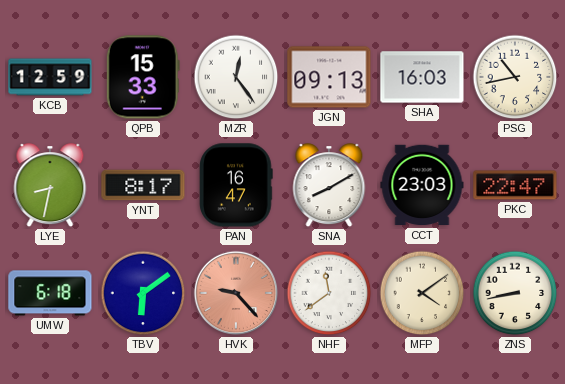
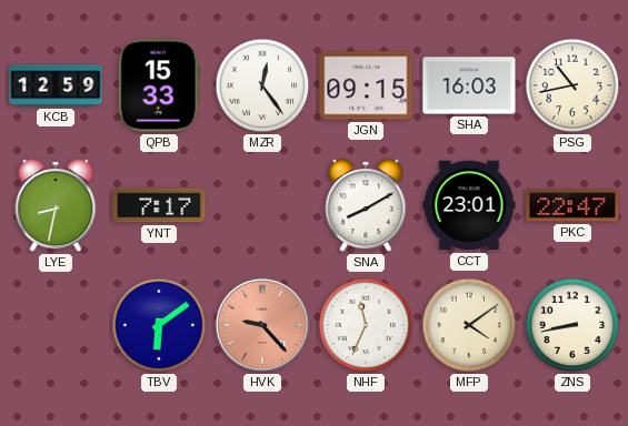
JGN: 09:13 -> 09:15
YNT: 8:17 -> 7:17
PAN: 16:47 -> none
CCT: 23:03 -> 23:01
UMW: 6:18 -> none
NHF: 11:39 -> 11:34
